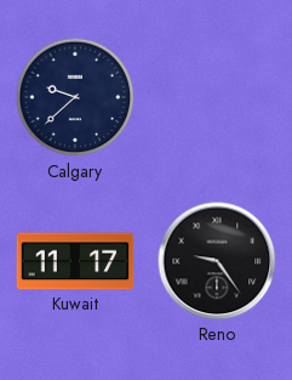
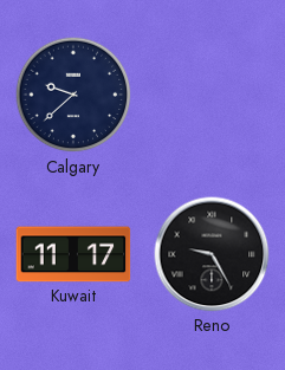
Reno: 9:24 -> 9:25
